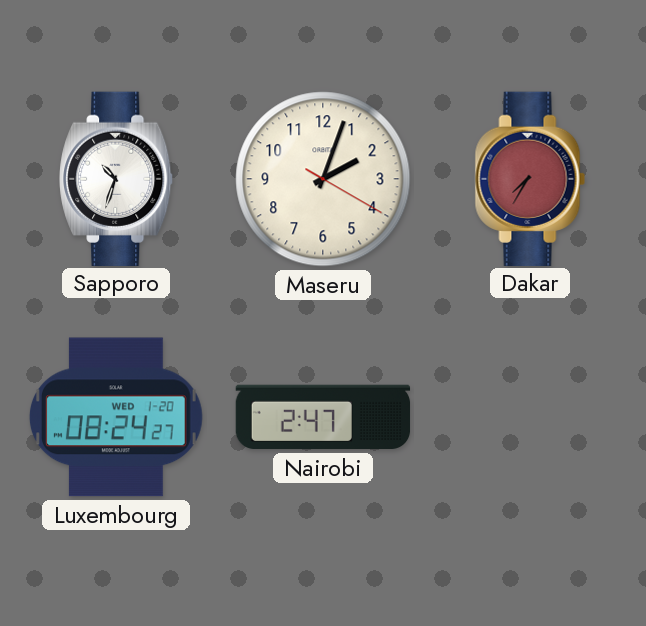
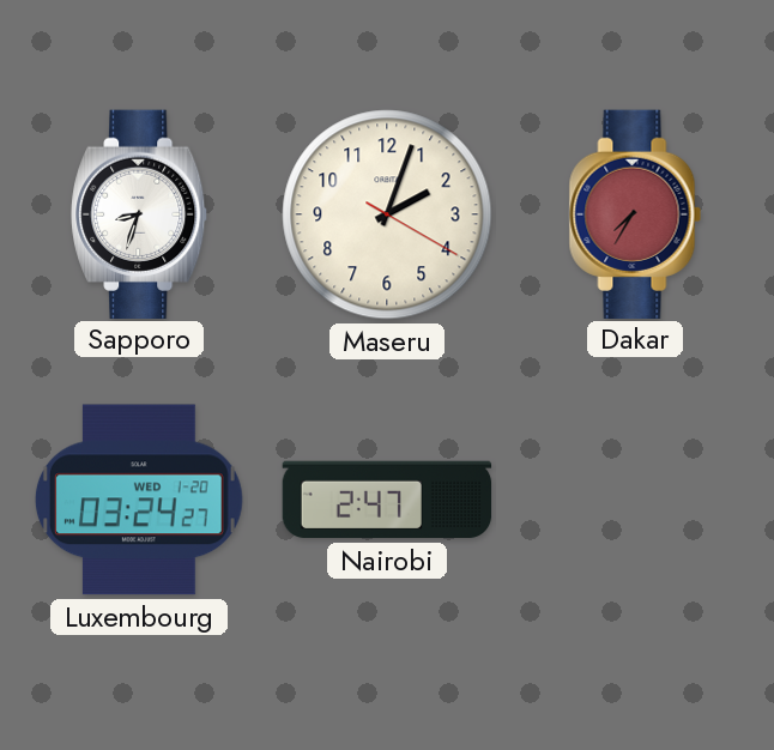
Sapporo: 10:33 -> 8:33
Luxembourg: 08:24 -> 03:24
